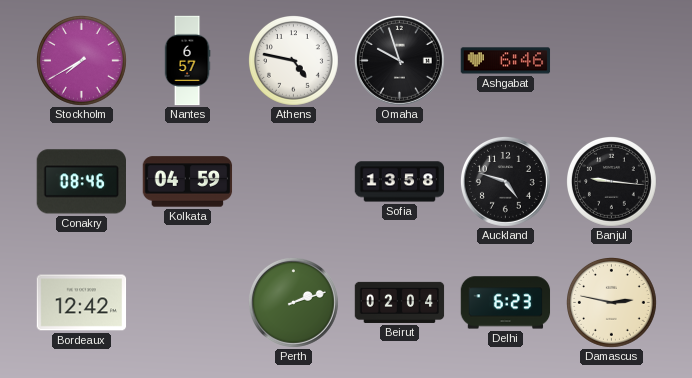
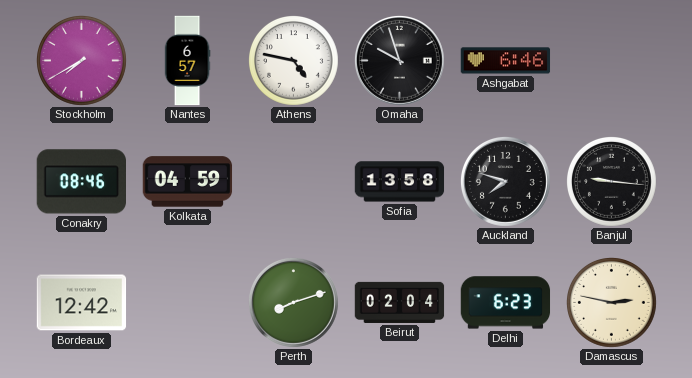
Auckland: 4:48 -> 7:48
Perth: 2:12 -> 8:12
